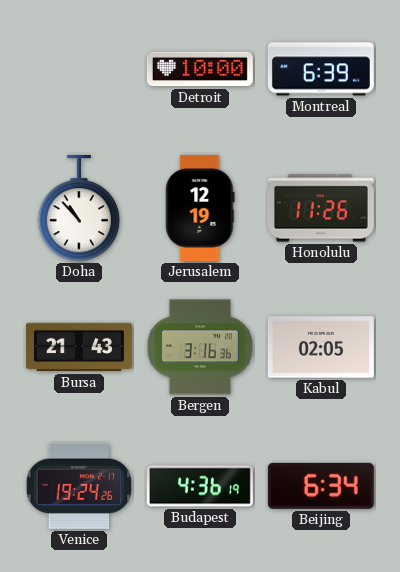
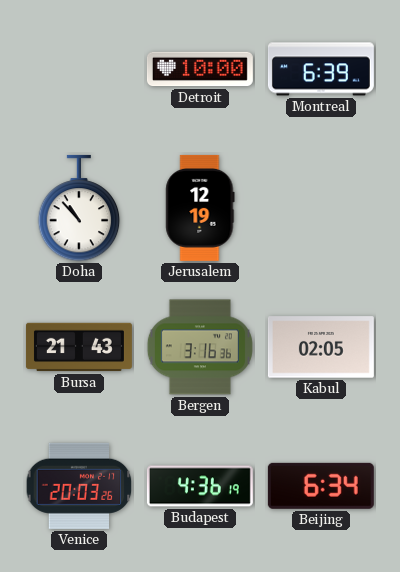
Honolulu: 11:26 -> none
Venice: 19:24 -> 20:03
